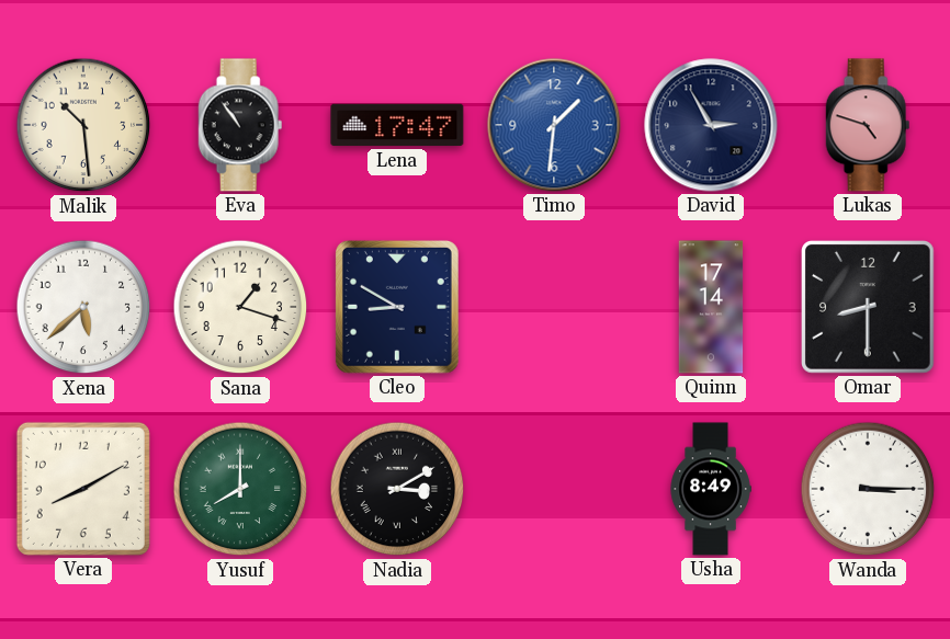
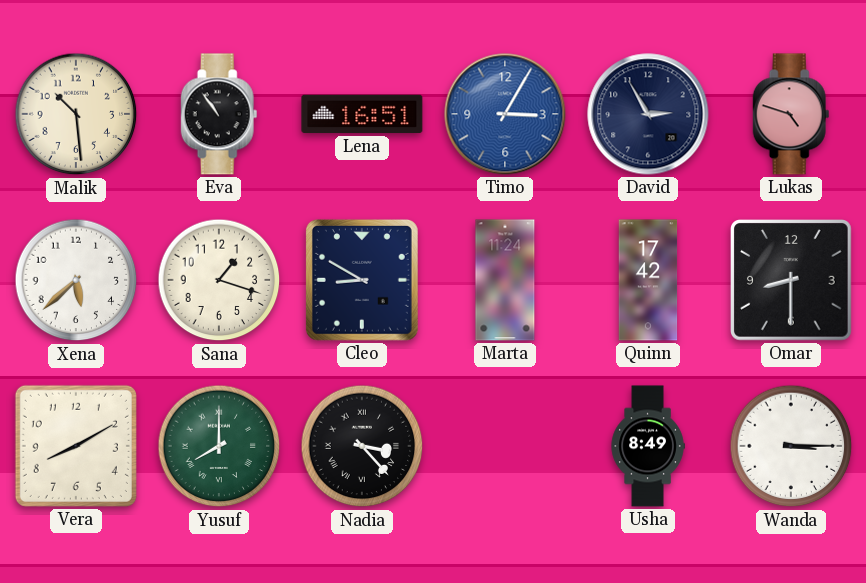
Lena: 17:47 -> 16:51
Timo: 1:31 -> 3:05
Marta: none -> 11:24
Quinn: 17:14 -> 17:42
Nadia: 3:10 -> 3:23
